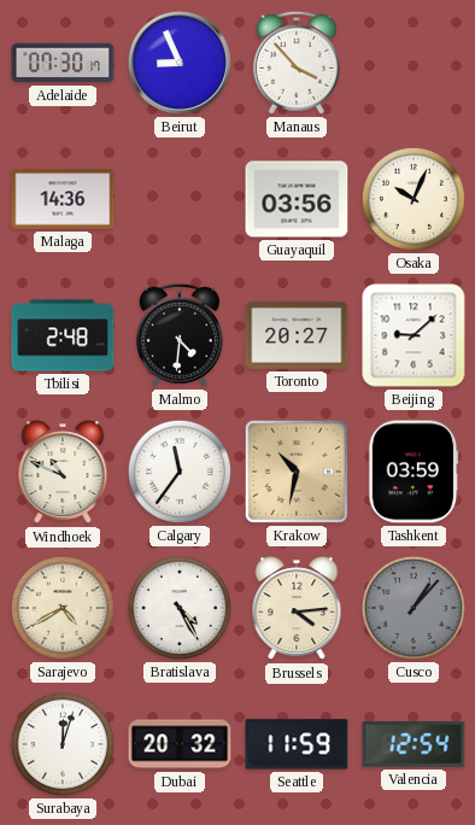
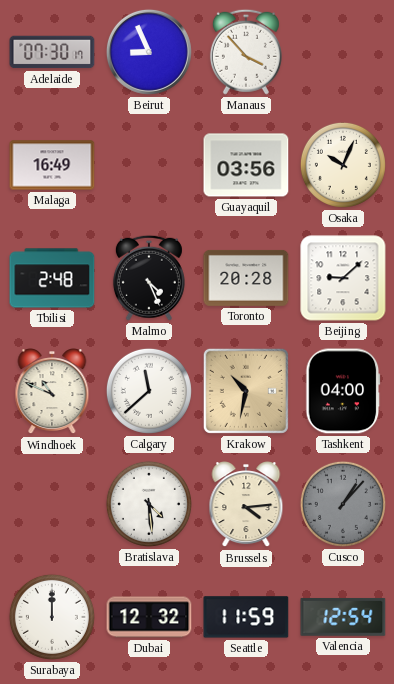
Malaga: 14:36 -> 16:49
Malmo: 4:31 -> 4:26
Toronto: 20:27 -> 20:28
Calgary: 11:36 -> 11:38
Tashkent: 03:59 -> 04:00
Sarajevo: 4:40 -> none
Bratislava: 4:25 -> 4:29
Surabaya: 12:03 -> 12:00
Dubai: 20:32 -> 12:32
